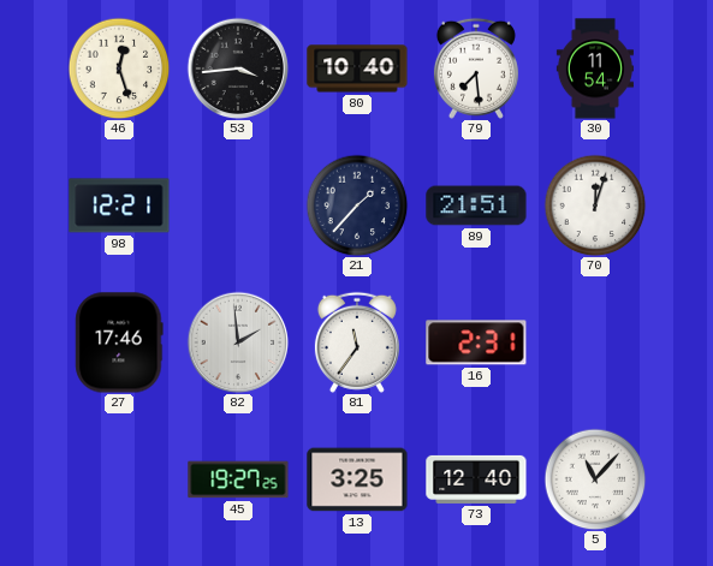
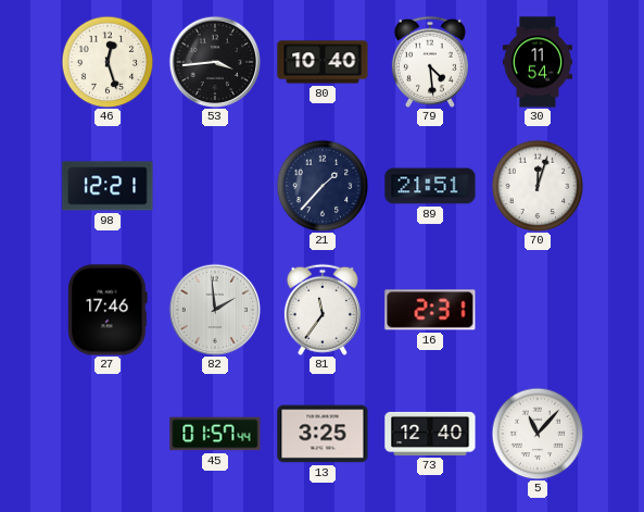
79: 7:29 -> 4:29
45: 19:27 -> 01:57
